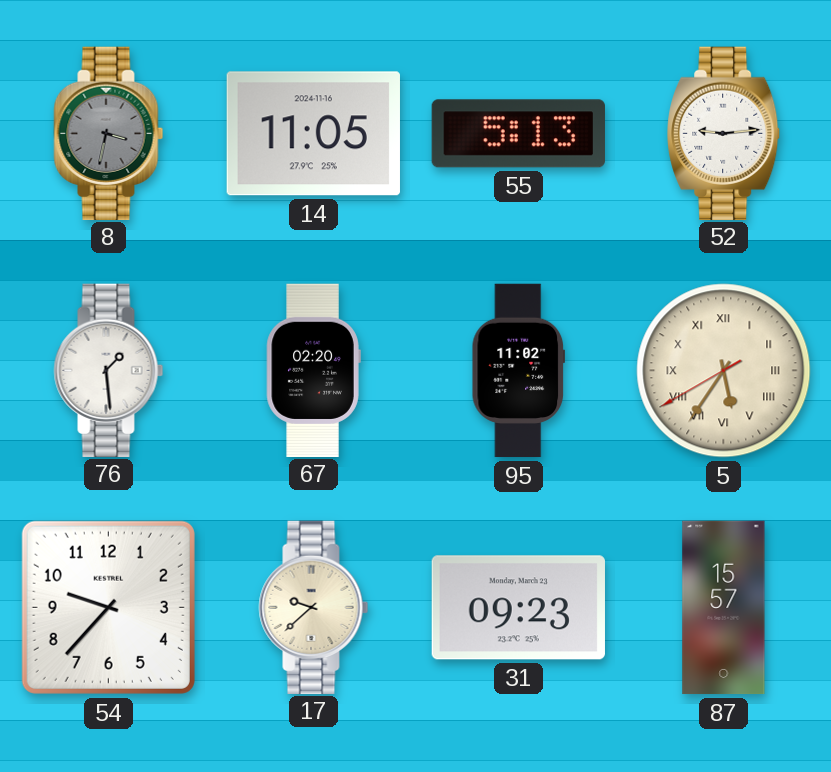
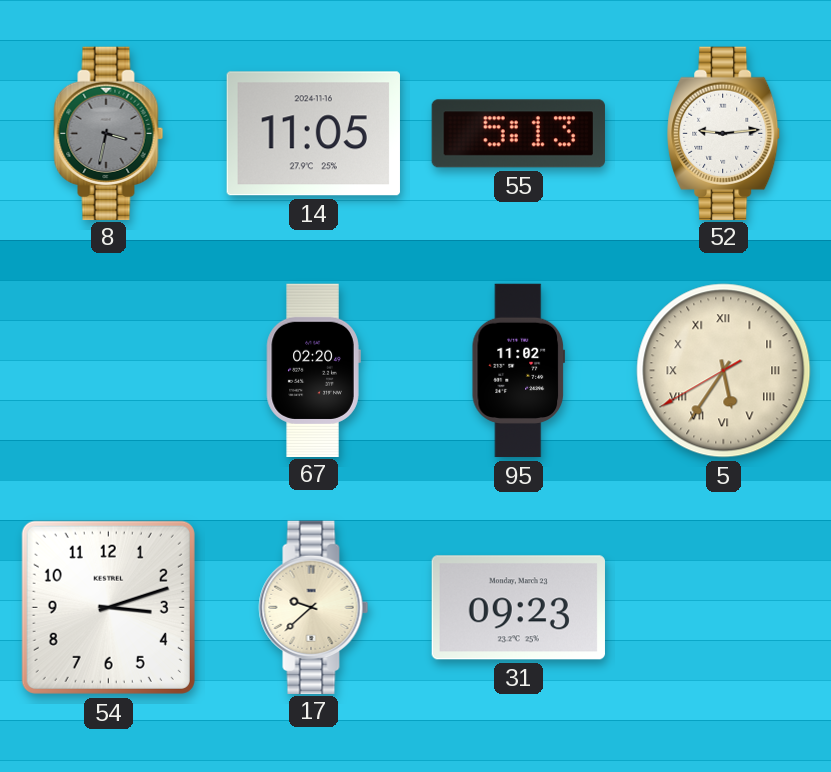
76: 1:29 -> none
54: 9:37 -> 3:12
87: 15:57 -> none
